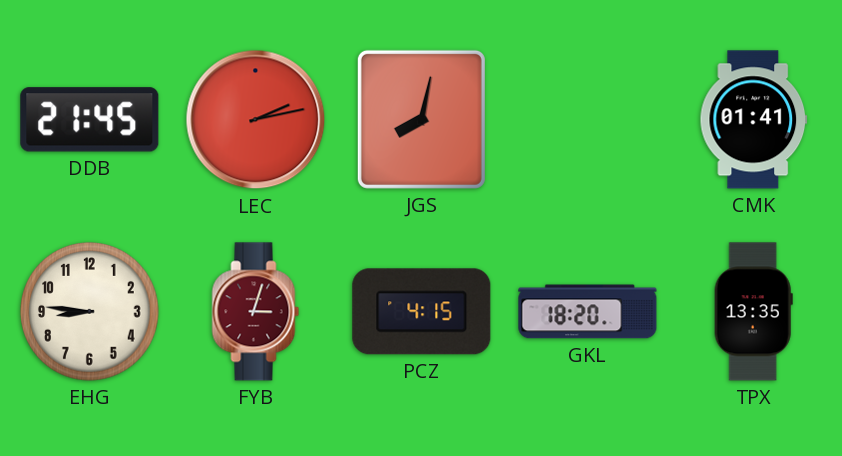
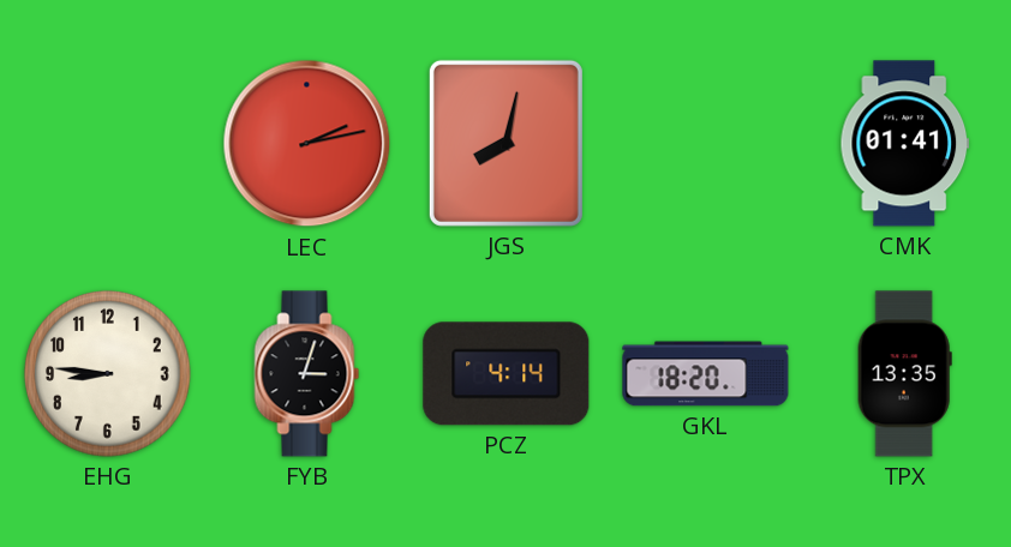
DDB: 21:45 -> none
FYB dial: burgundy -> black
PCZ: 4:15 -> 4:14
